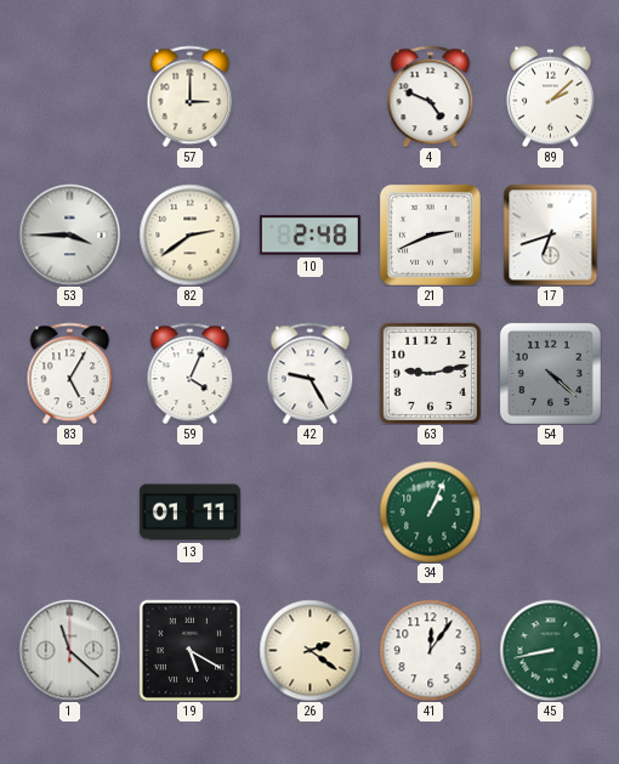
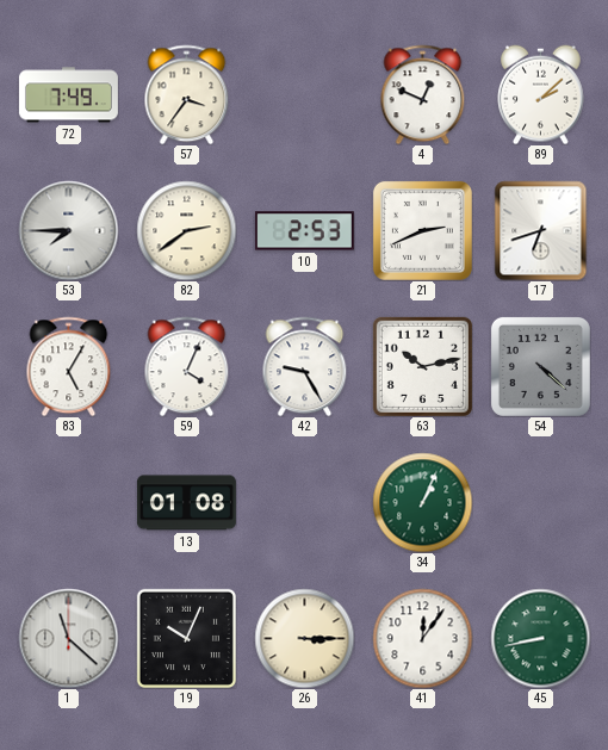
72: none -> 7:49
57: 3:00 -> 3:36
4: 4:49 -> 12:49
53: 3:45 -> 7:45
10: 2:48 -> 2:53
63: 9:13 -> 10:13
13: 01:11 -> 01:08
19: 5:20 -> 10:04
26: 2:21 -> 3:15
